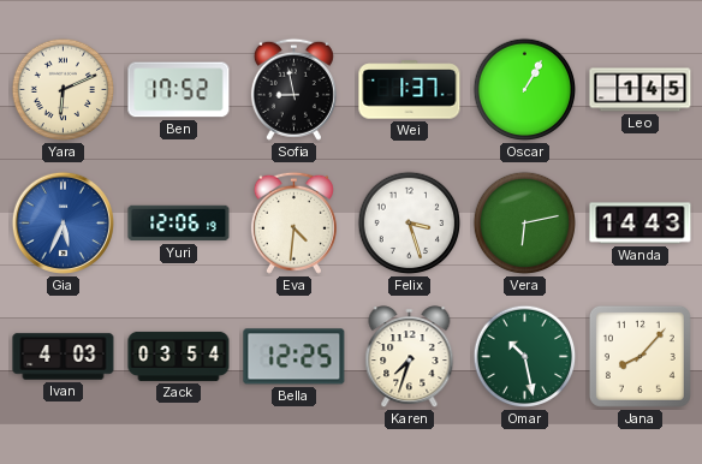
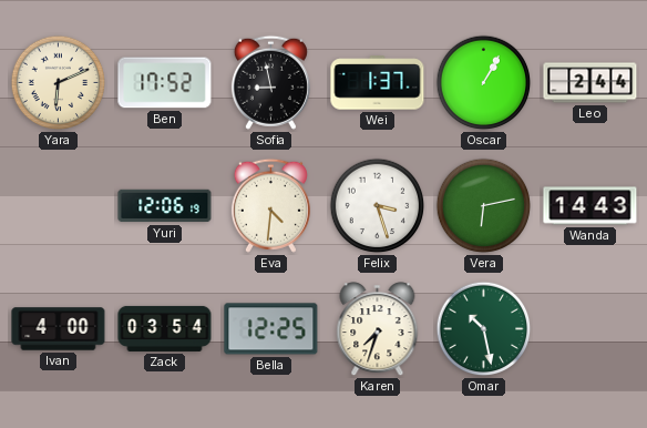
Leo: 1:45 -> 2:44
Gia: 5:34 -> none
Ivan: 4:03 -> 4:00
Jana: 8:07 -> none
